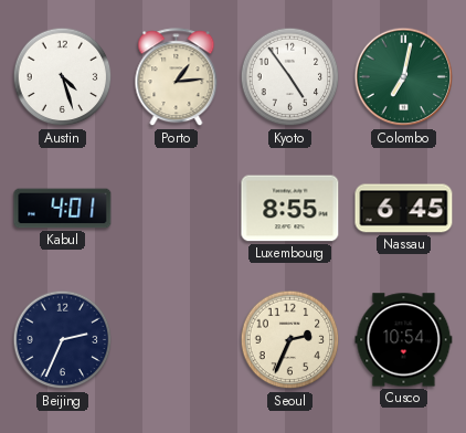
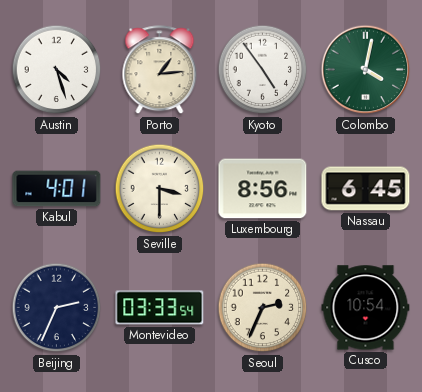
Colombo: 7:02 -> 4:02
Seville: none -> 3:30
Luxembourg: 8:55 -> 8:56
Montevideo: none -> 03:33
